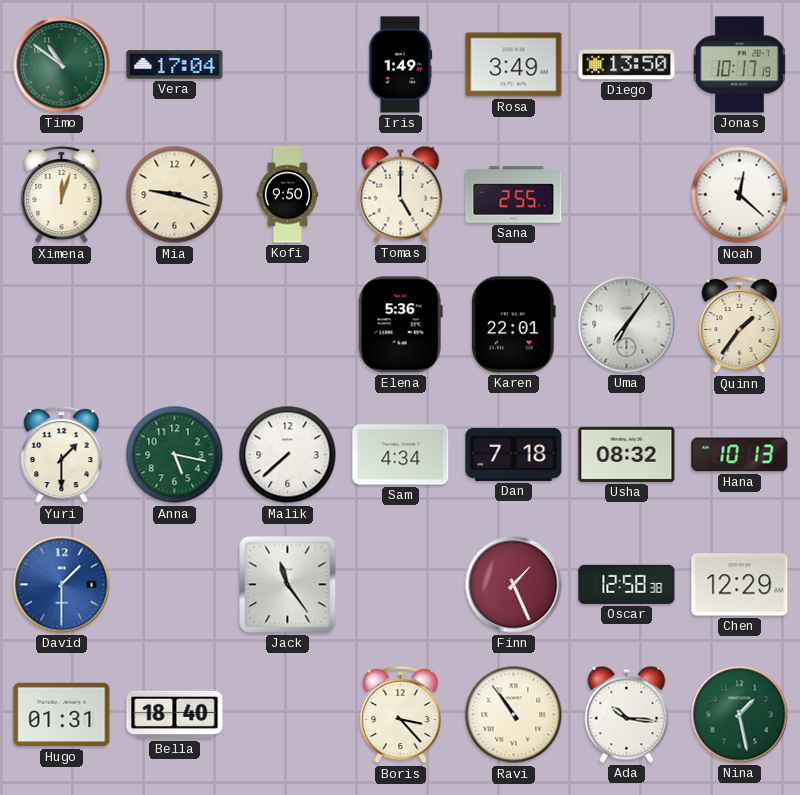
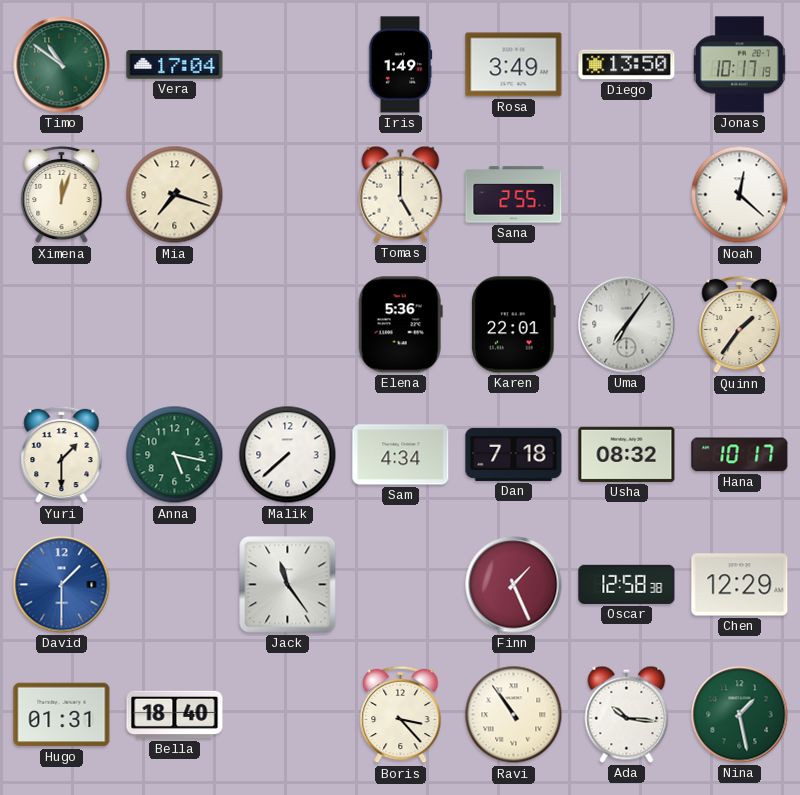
Mia: 9:18 -> 7:18
Kofi: 9:50 -> none
Hana: 10:13 -> 10:17
